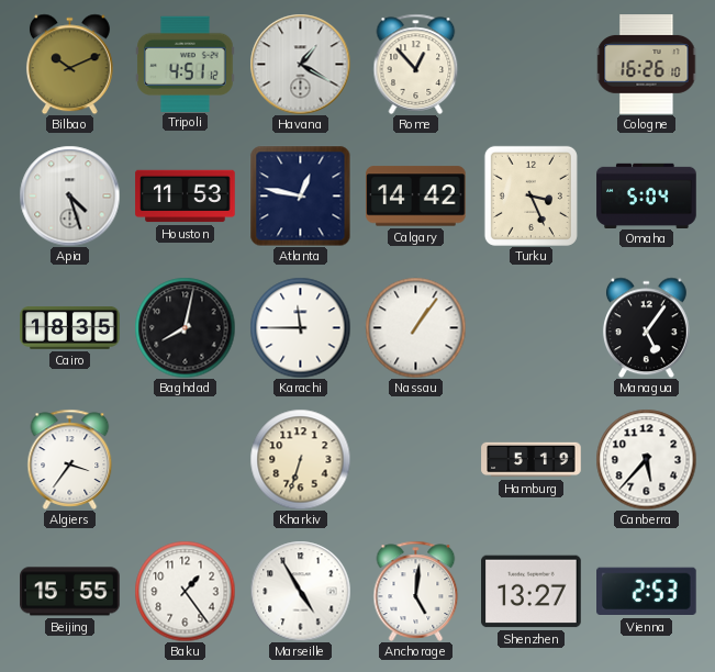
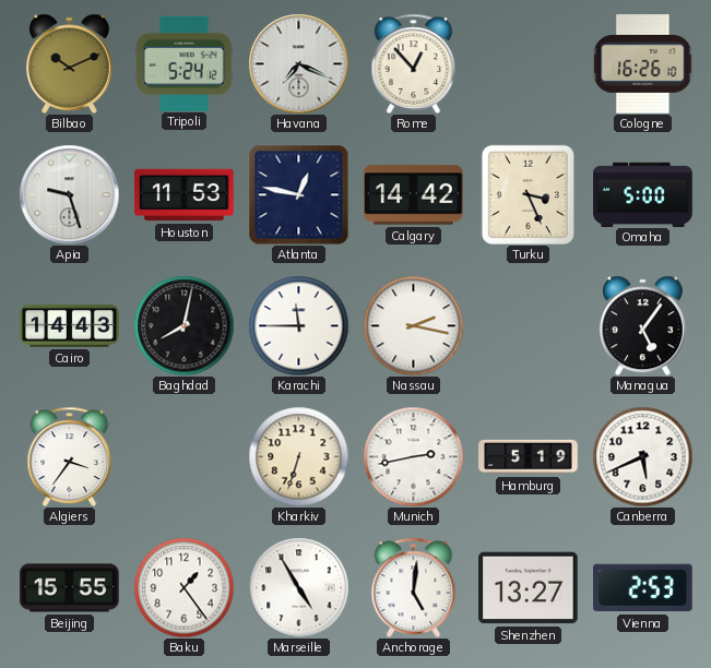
Tripoli: 4:51 -> 5:24
Havana: 1:20 -> 7:19
Apia: 4:27 -> 9:27
Omaha: 5:04 -> 5:00
Cairo: 18:35 -> 14:43
Nassau: 1:06 -> 2:17
Munich: none -> 2:43
Canberra: 5:37 -> 5:41
